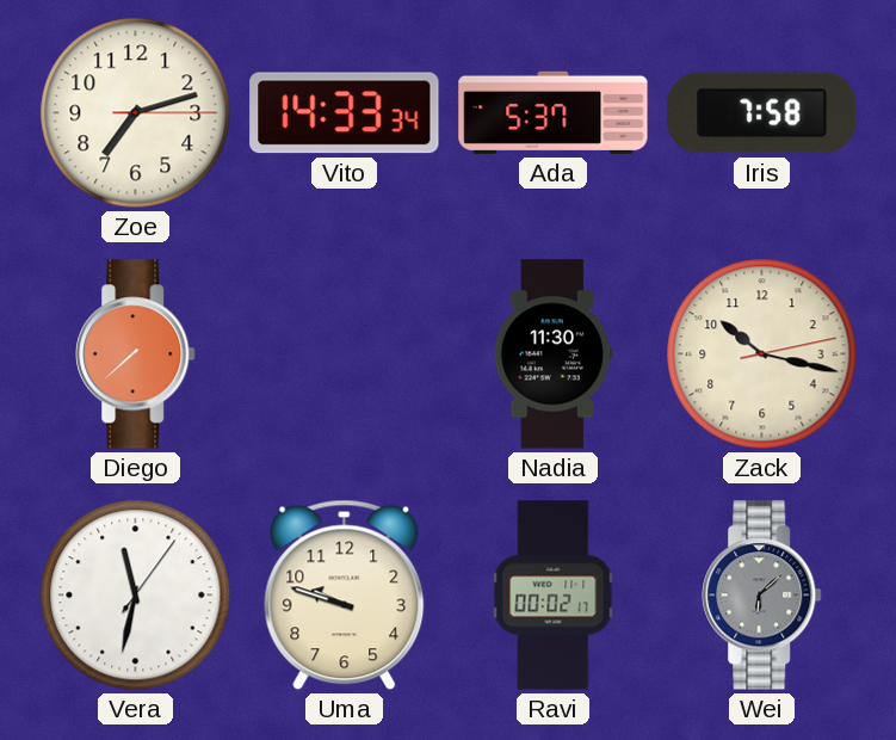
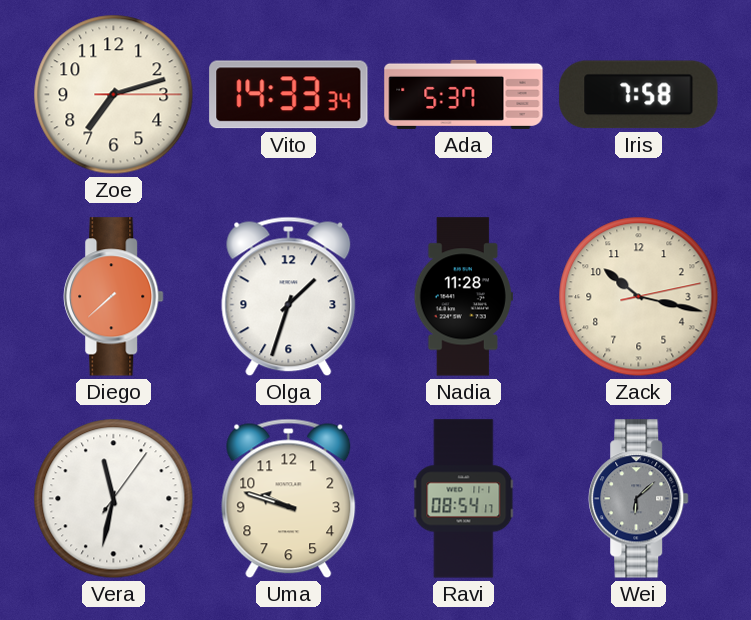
Olga: none -> 1:33
Nadia: 11:30 -> 11:28
Ravi: 00:02 -> 08:54
